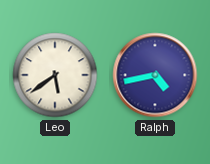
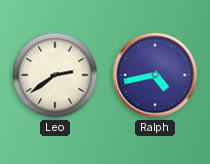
Leo: 5:39 -> 2:39
